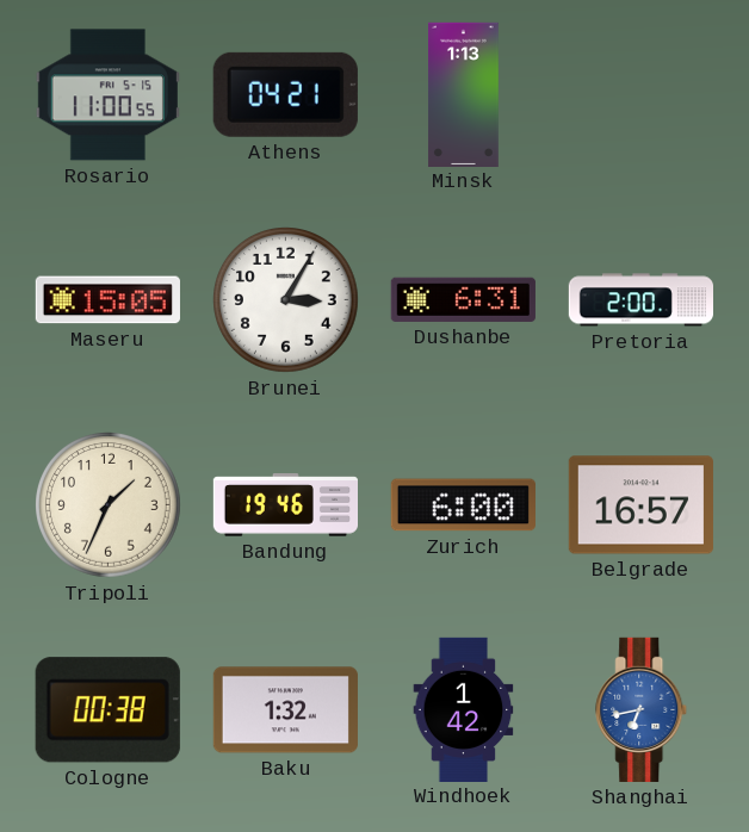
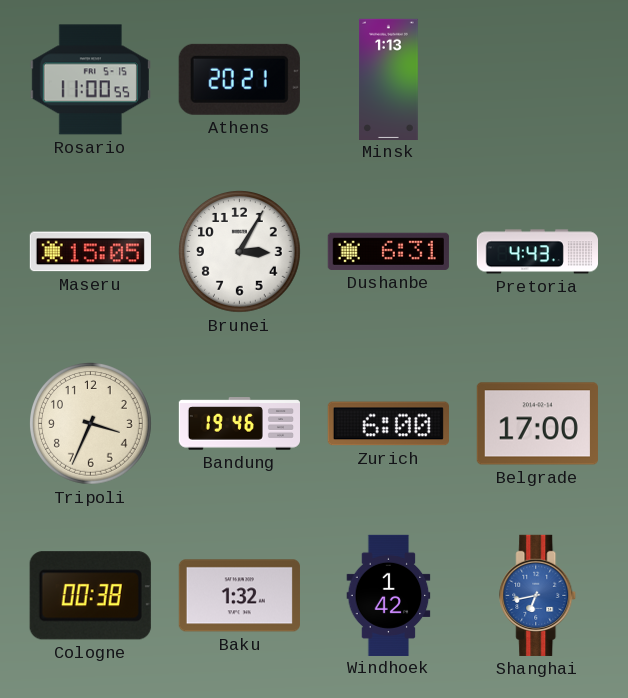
Athens: 04:21 -> 20:21
Pretoria: 2:00 -> 4:43
Tripoli: 1:34 -> 3:34
Belgrade: 16:57 -> 17:00
